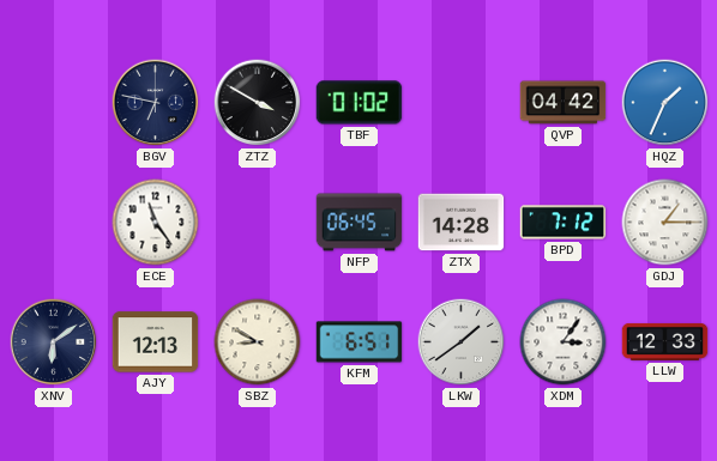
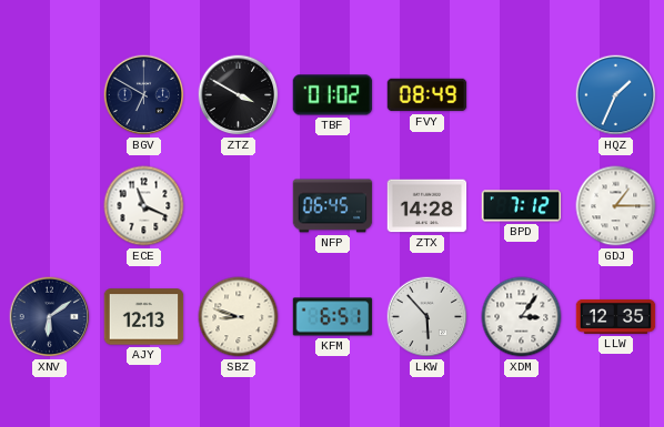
BGV: 6:47 -> 6:50
FVY: none -> 08:49
QVP: 04:42 -> none
ECE: 11:24 -> 11:19
SBZ: 8:50 -> 8:48
LKW: 1:39 -> 5:53
LLW: 12:33 -> 12:35
